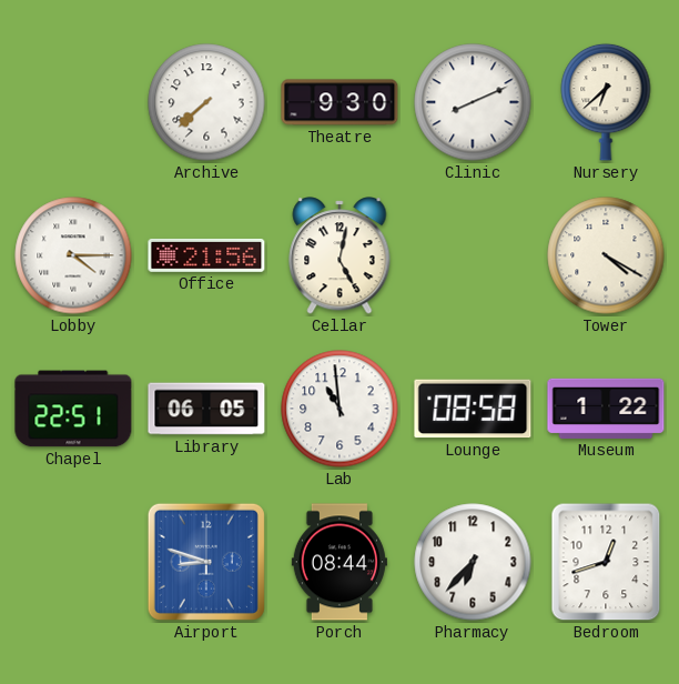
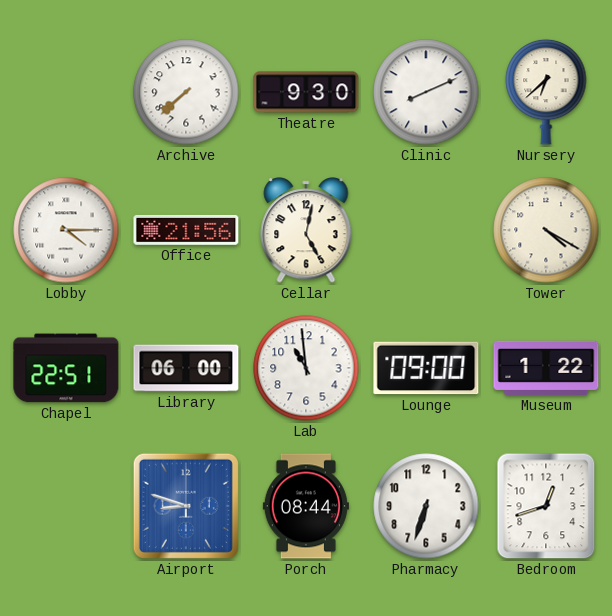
Library: 06:05 -> 06:00
Lounge: 08:58 -> 09:00
Pharmacy: 6:37 -> 6:33
